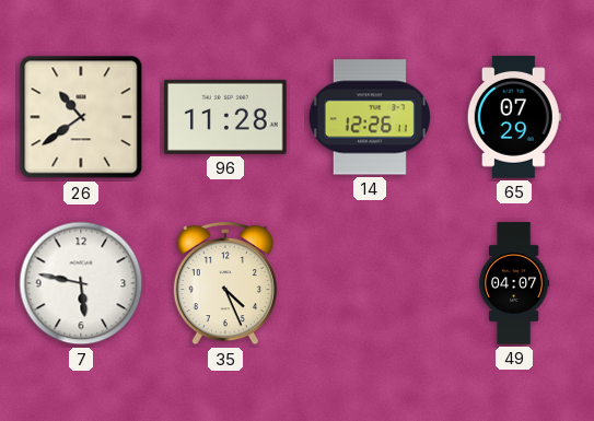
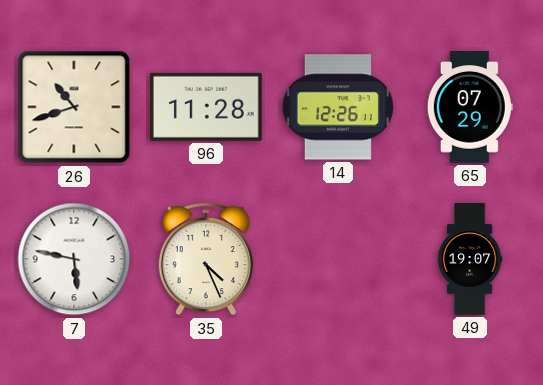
26: 10:39 -> 10:42
49: 04:07 -> 19:07
